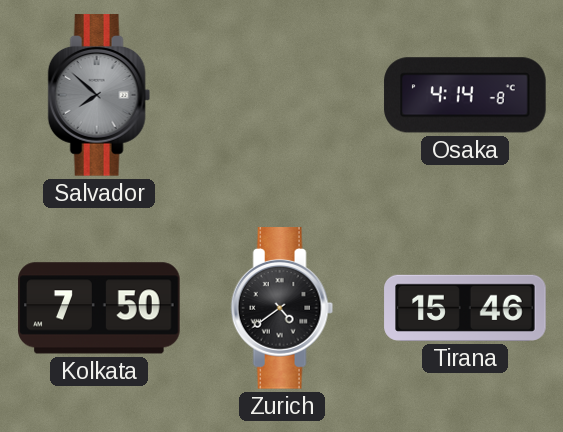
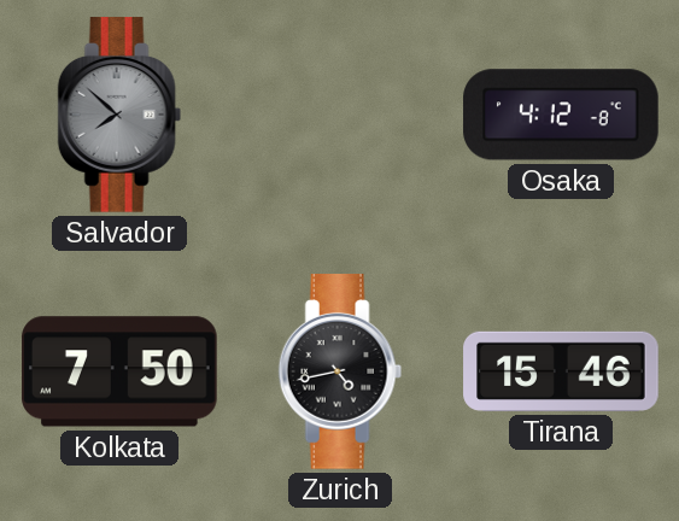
Osaka: 4:14 -> 4:12
Zurich: 4:39 -> 4:43
